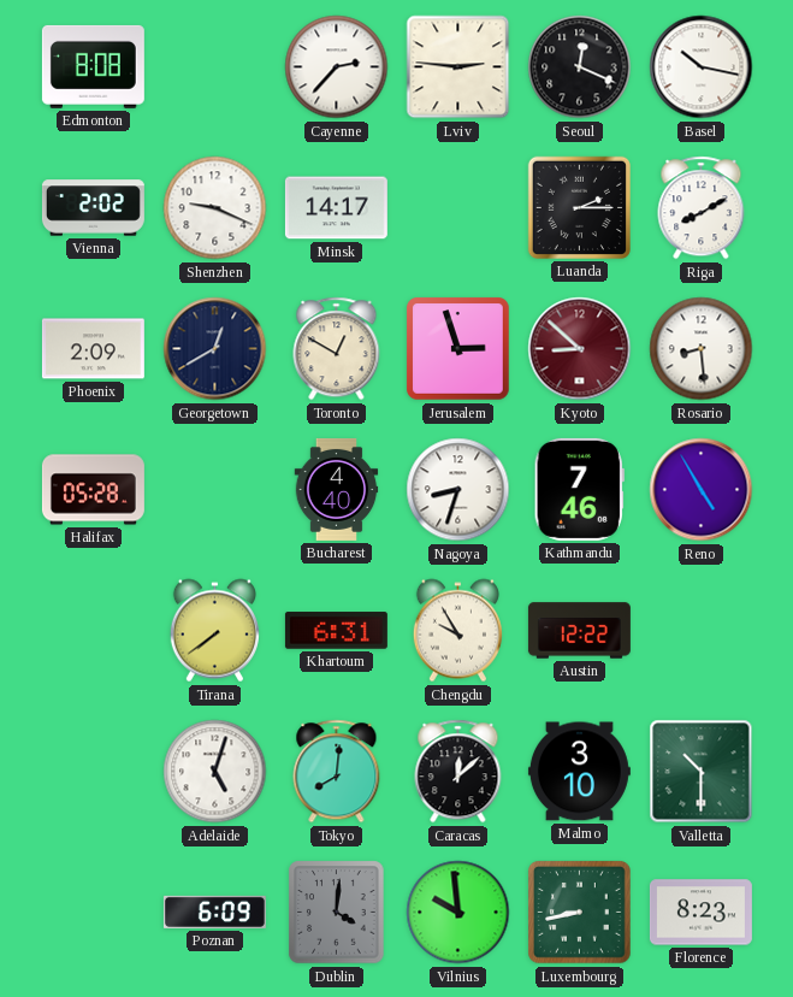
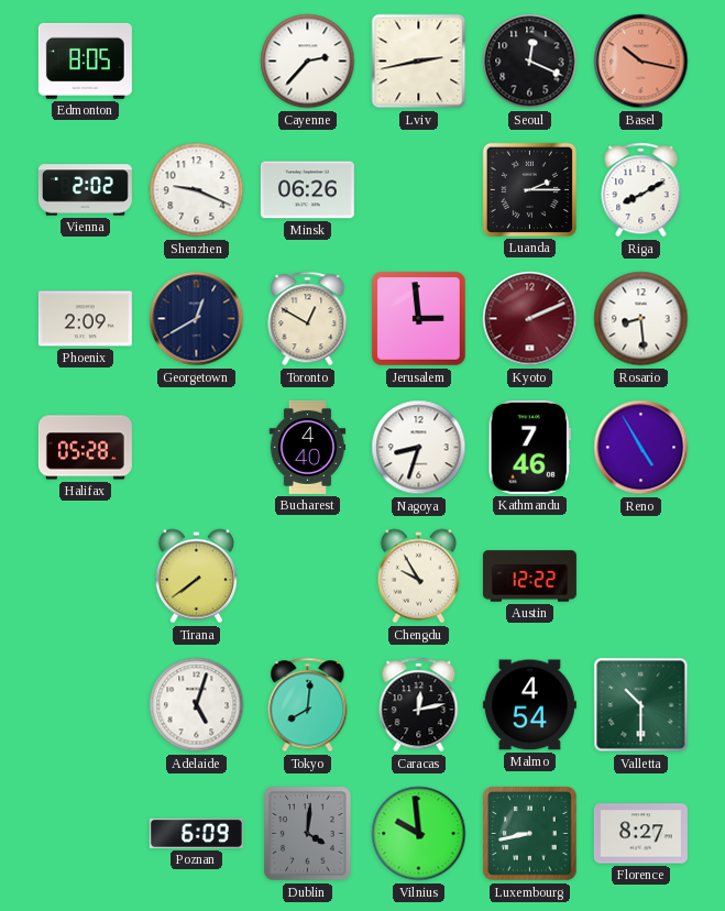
Edmonton: 8:08 -> 8:05
Lviv: 2:46 -> 2:43
Basel dial: white -> salmon
Minsk: 14:17 -> 06:26
Jerusalem: 2:57 -> 2:59
Kyoto: 8:52 -> 2:11
Khartoum: 6:31 -> none
Caracas: 12:08 -> 12:13
Malmo: 3:10 -> 4:54
Florence: 8:23 -> 8:27
